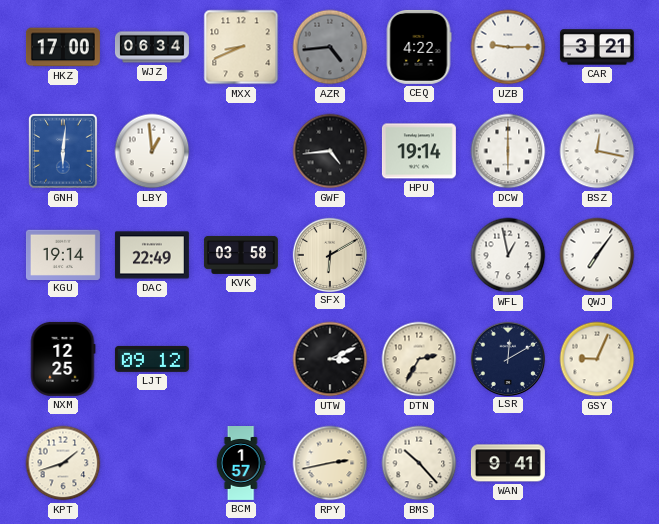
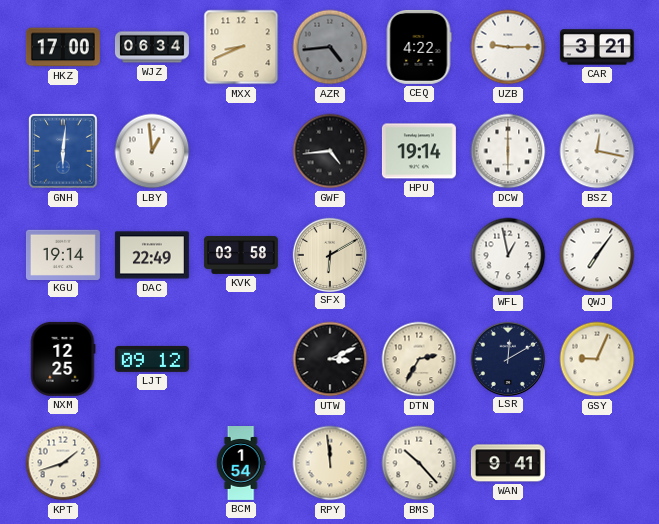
BCM: 1:57 -> 1:54
RPY: 2:43 -> 11:59
